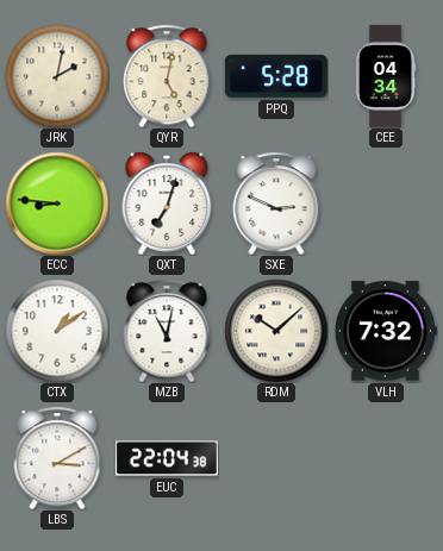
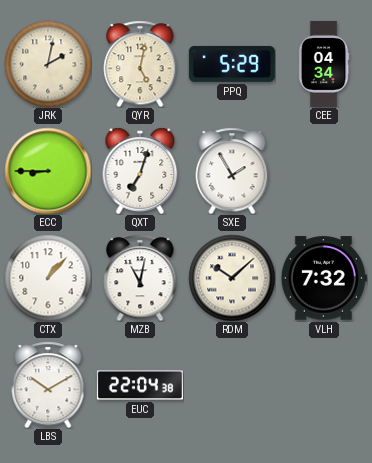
PPQ: 5:28 -> 5:29
ECC: 8:46 -> 8:45
SXE: 2:49 -> 1:55
CTX: 1:09 -> 1:07
LBS: 3:10 -> 10:10
